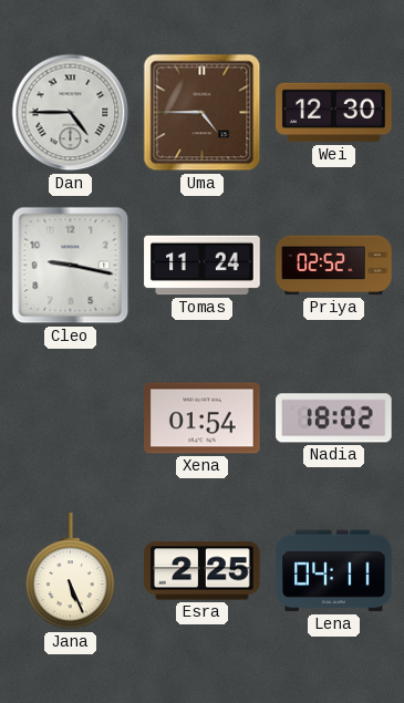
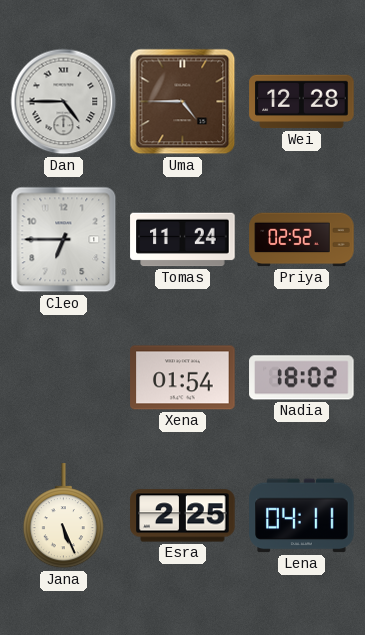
Wei: 12:30 -> 12:28
Cleo: 9:17 -> 6:45
